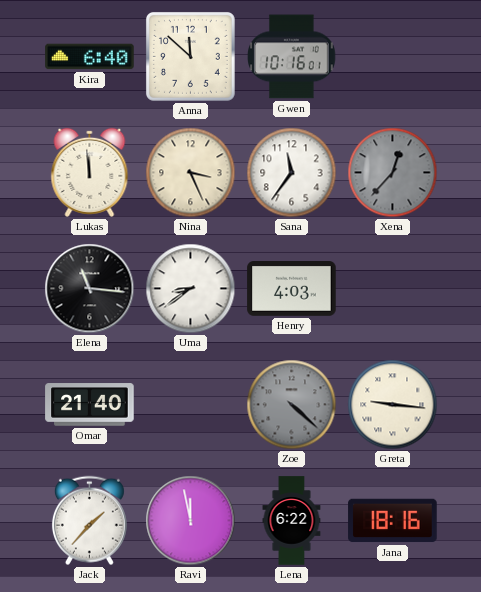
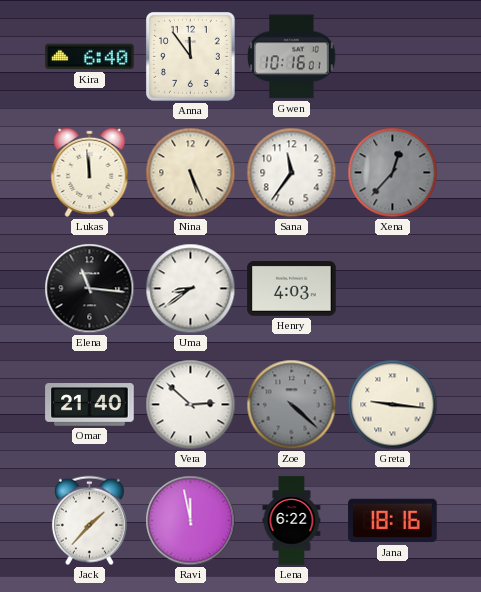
Anna: 11:52 -> 11:54
Nina: 3:26 -> 5:26
Vera: none -> 2:52
